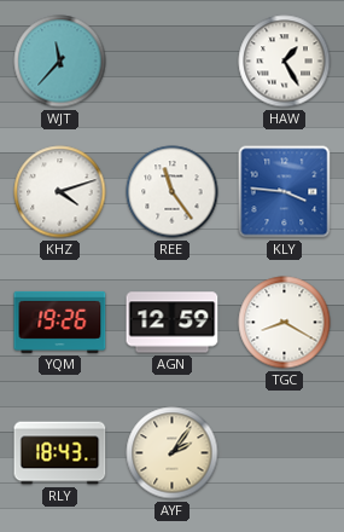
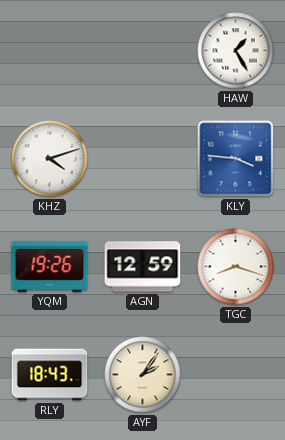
WJT: 11:37 -> none
REE: 11:24 -> none
TGC: 8:20 -> 8:18
